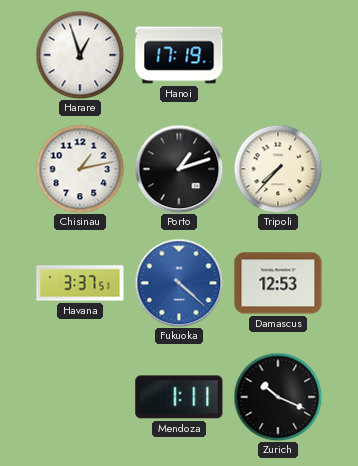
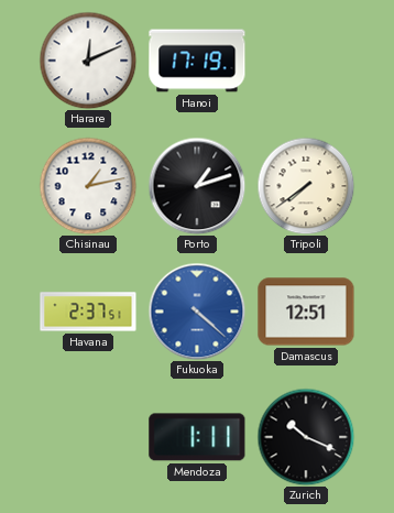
Harare: 12:57 -> 12:11
Tripoli: 7:37 -> 7:39
Havana: 3:37 -> 2:37
Damascus: 12:53 -> 12:51
